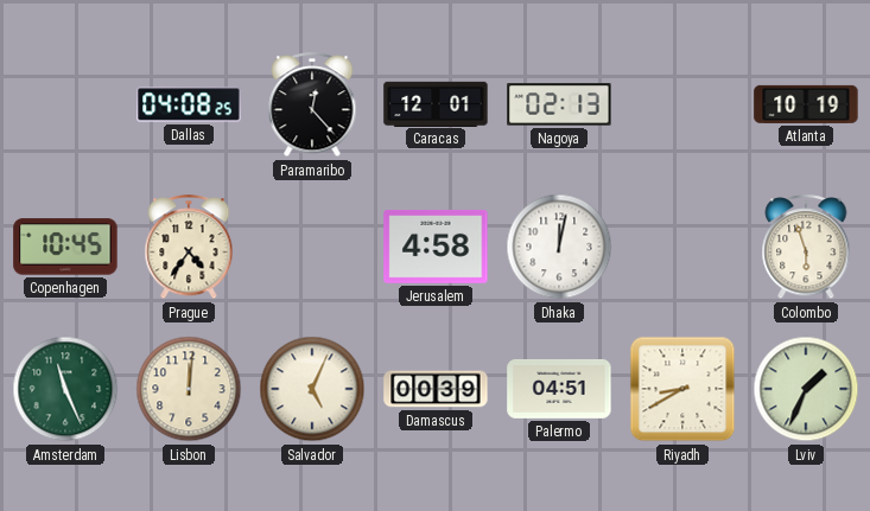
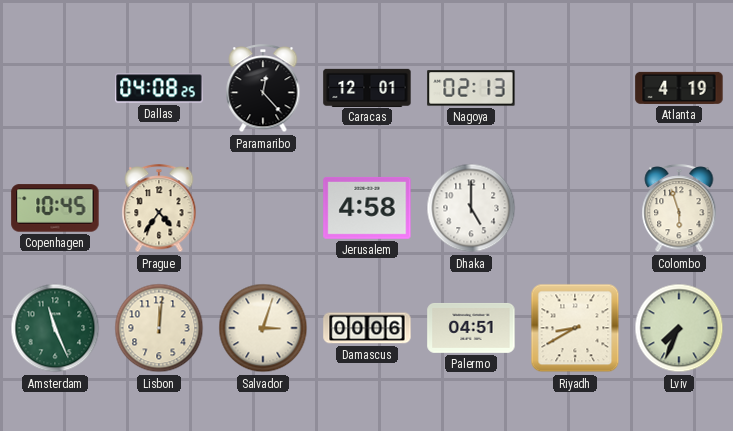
Atlanta: 10:19 -> 4:19
Dhaka: 12:02 -> 5:00
Salvador: 5:04 -> 3:03
Damascus: 00:39 -> 00:06
Lviv: 1:34 -> 7:34
